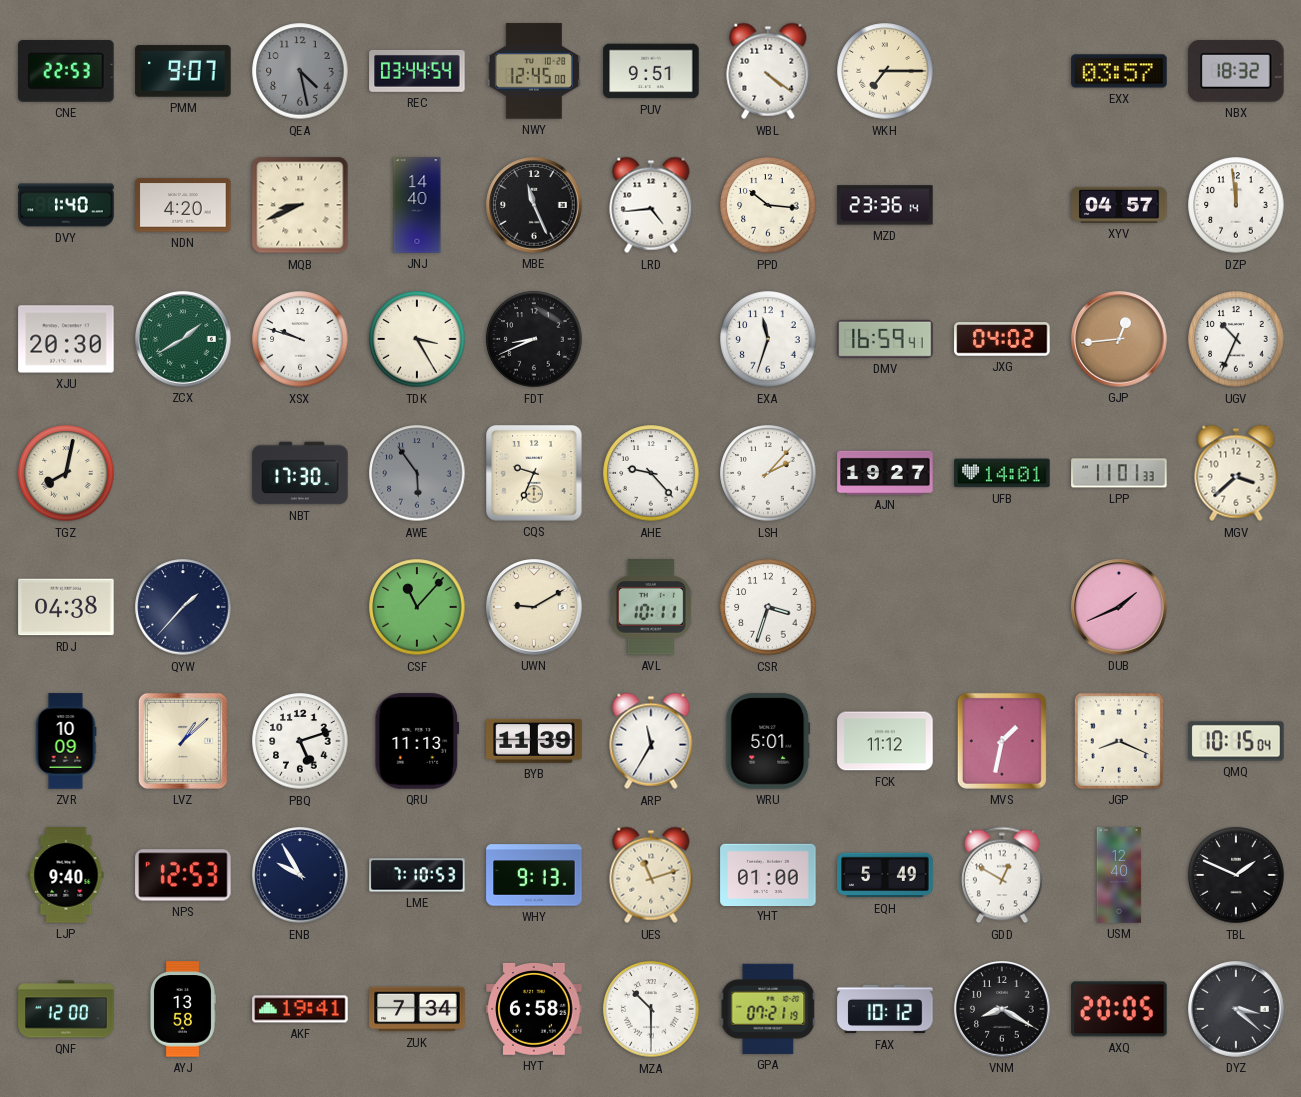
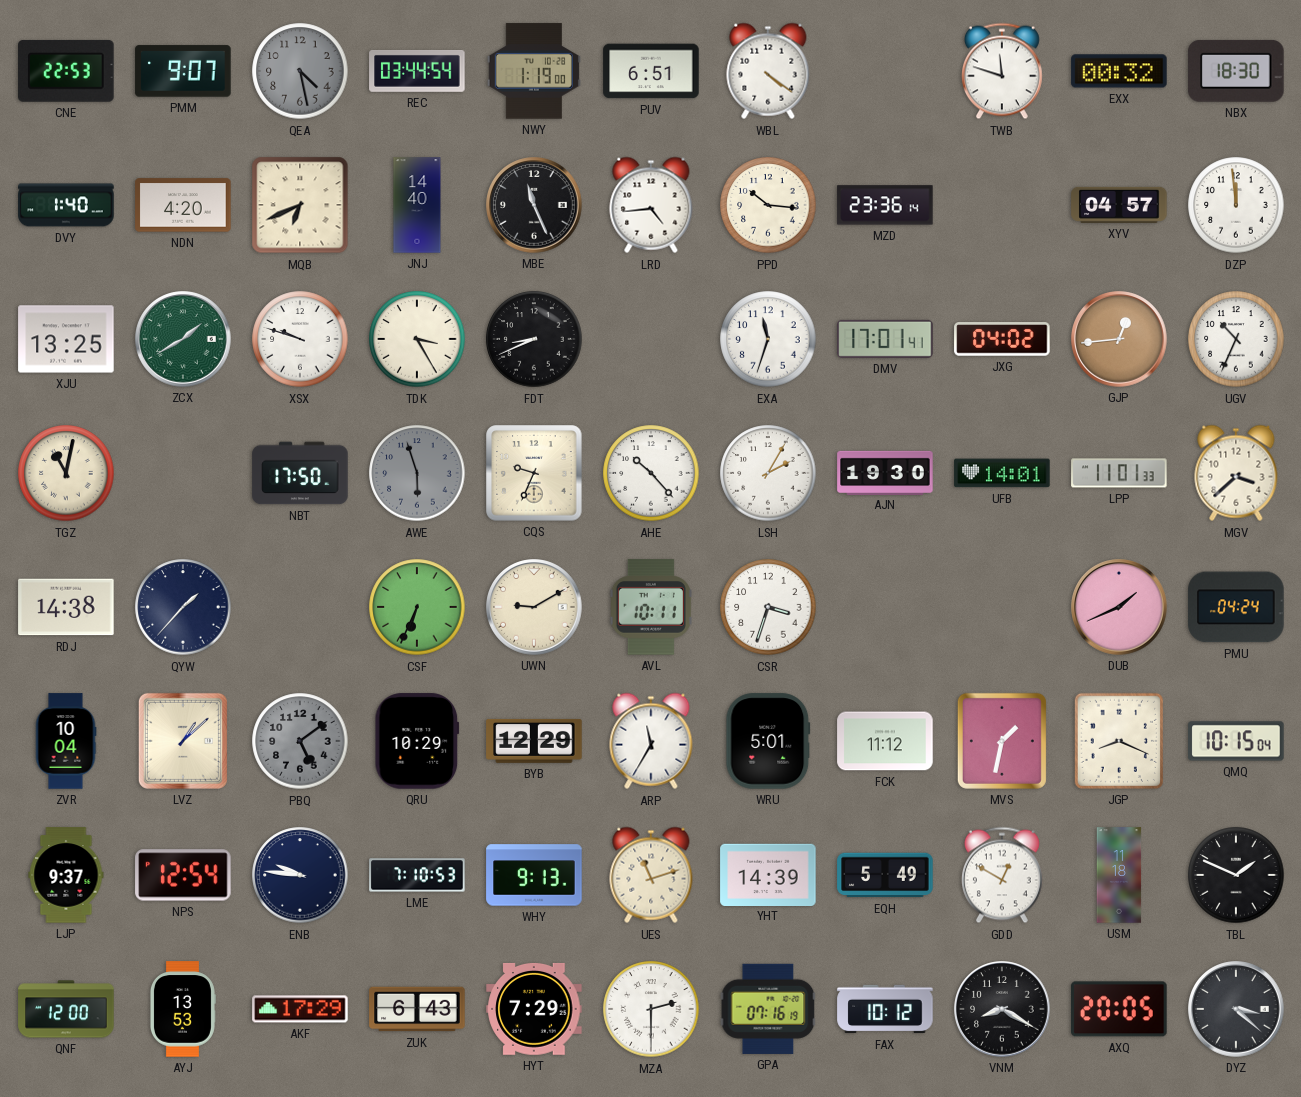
NWY: 12:45 -> 1:19
PUV: 9:51 -> 6:51
WKH: 7:15 -> none
TWB: none -> 11:48
EXX: 03:57 -> 00:32
NBX: 18:32 -> 18:30
MQB: 8:41 -> 6:41
XJU: 20:30 -> 13:25
DMV: 16:59 -> 17:01
TGZ: 8:02 -> 11:02
NBT: 17:30 -> 17:50
AWE: 5:54 -> 5:57
AHE: 9:23 -> 10:23
LSH: 2:07 -> 2:05
AJN: 19:27 -> 19:30
RDJ: 04:38 -> 14:38
CSF: 11:07 -> 6:34
PMU: none -> 04:24
ZVR: 10:09 -> 10:04
PBQ: 5:12 -> 5:09
PBQ dial: white -> grey
QRU: 11:13 -> 10:29
BYB: 11:39 -> 12:29
LJP: 9:40 -> 9:37
NPS: 12:53 -> 12:54
ENB: 9:55 -> 9:46
YHT: 01:00 -> 14:39
USM: 12:40 -> 11:18
AYJ: 13:58 -> 13:53
AKF: 19:41 -> 17:29
ZUK: 7:34 -> 6:43
HYT: 6:58 -> 7:29
MZA: 10:30 -> 2:30
GPA: 07:21 -> 07:16
